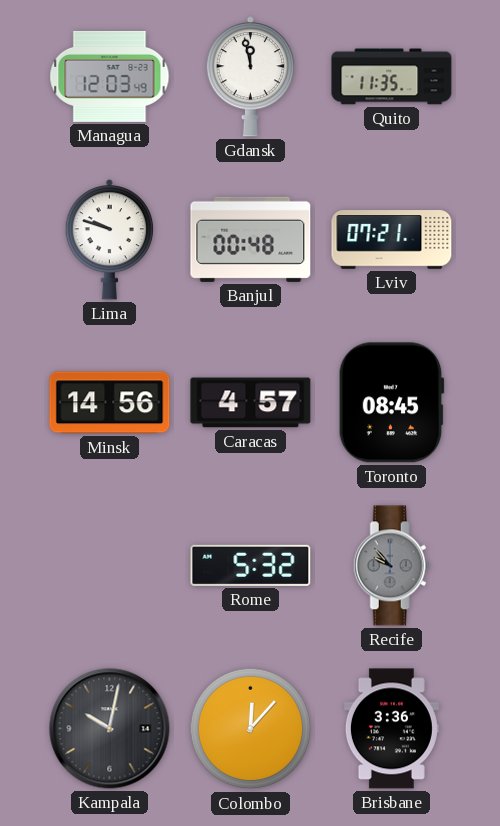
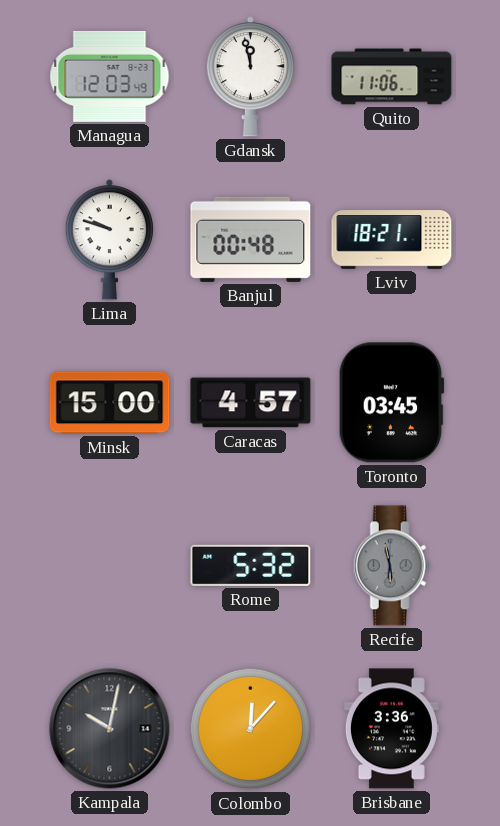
Quito: 11:35 -> 11:06
Lviv: 07:21 -> 18:21
Minsk: 14:56 -> 15:00
Toronto: 08:45 -> 03:45
Recife: 9:53 -> 5:58
